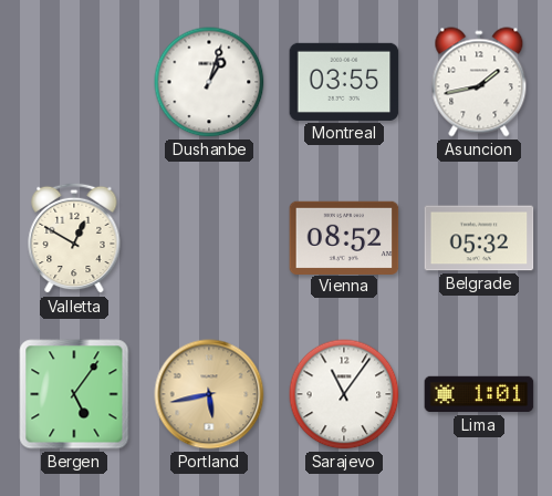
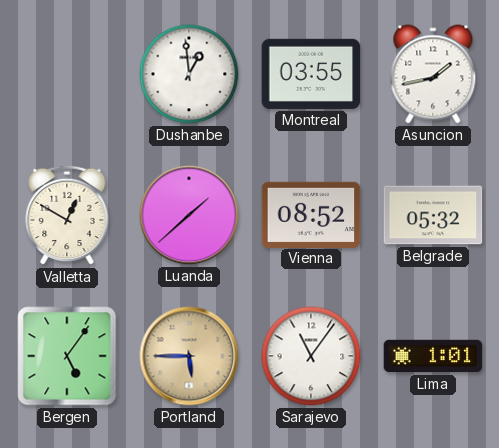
Dushanbe: 1:03 -> 12:59
Luanda: none -> 1:38
Portland: 5:43 -> 5:45
